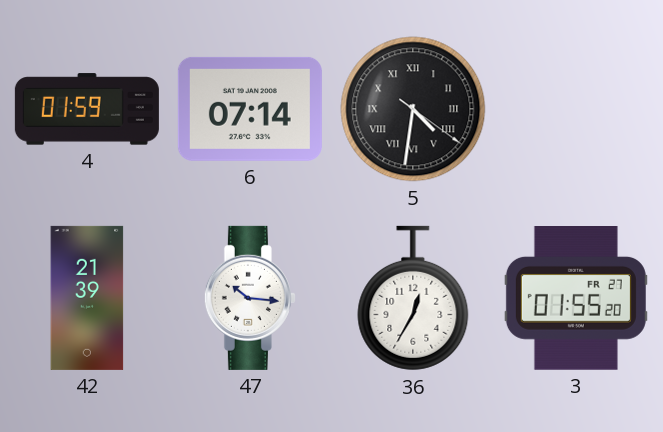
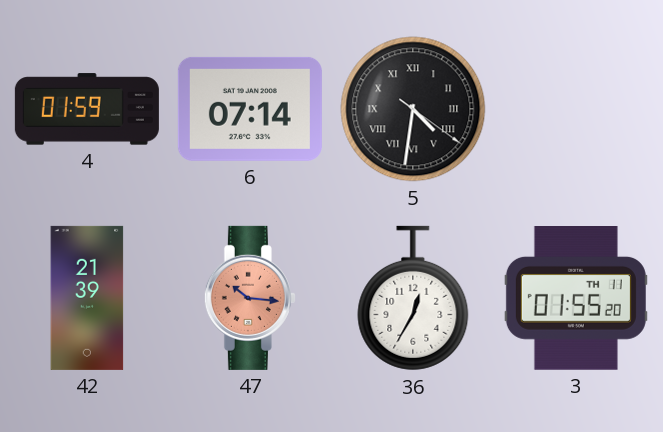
47 dial: white -> salmon
3 date: FR 27 -> TH 11
